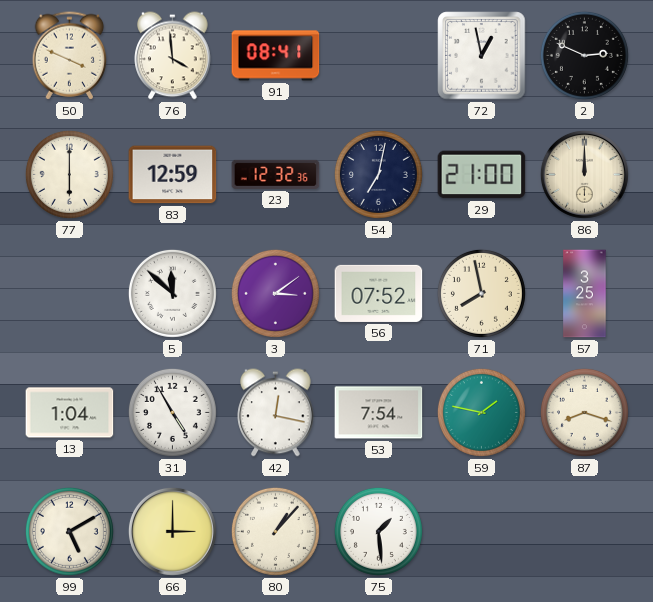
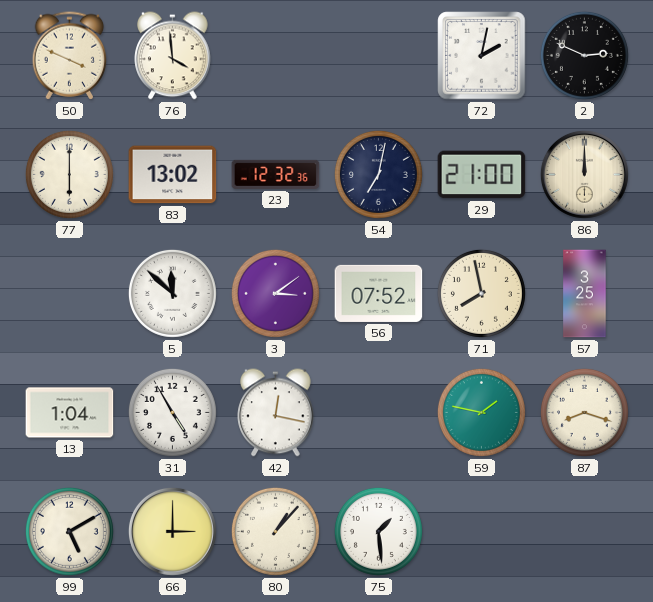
91: 08:41 -> none
72: 12:58 -> 2:02
83: 12:59 -> 13:02
53: 7:54 -> none
